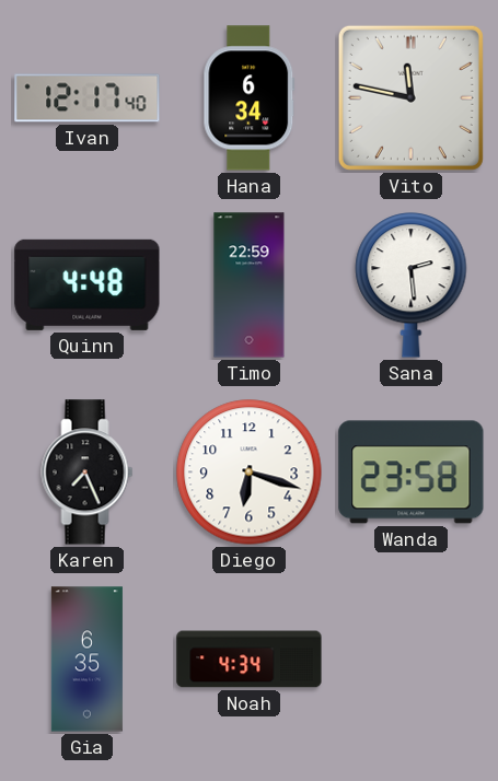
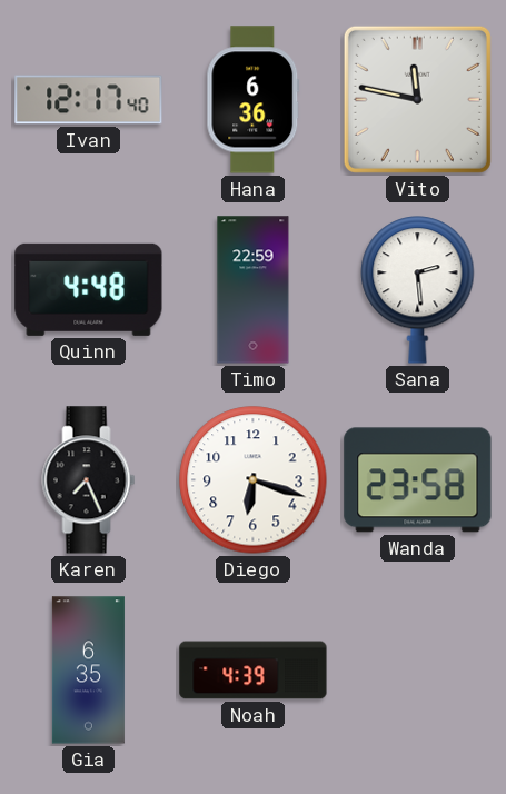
Hana: 6:34 -> 6:36
Noah: 4:34 -> 4:39
